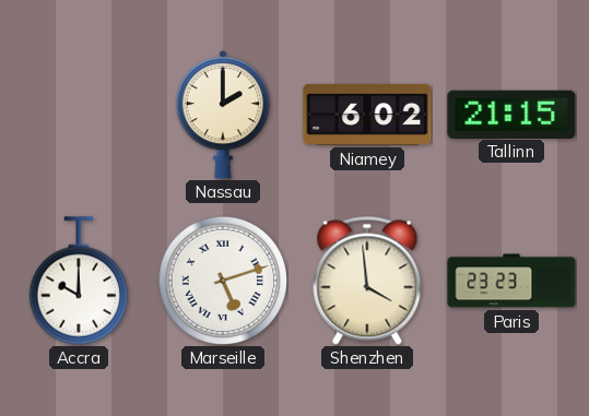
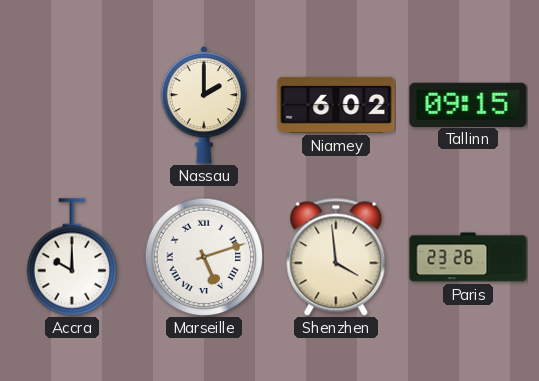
Tallinn: 21:15 -> 09:15
Paris: 23:23 -> 23:26
